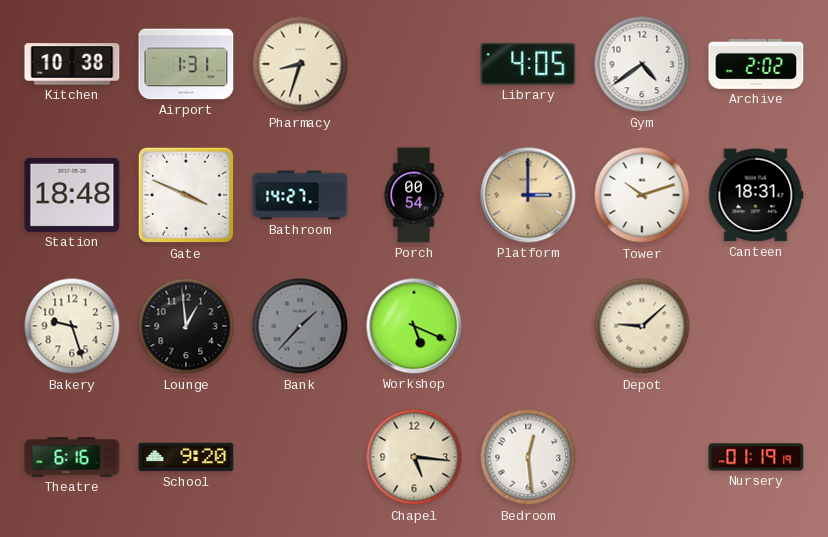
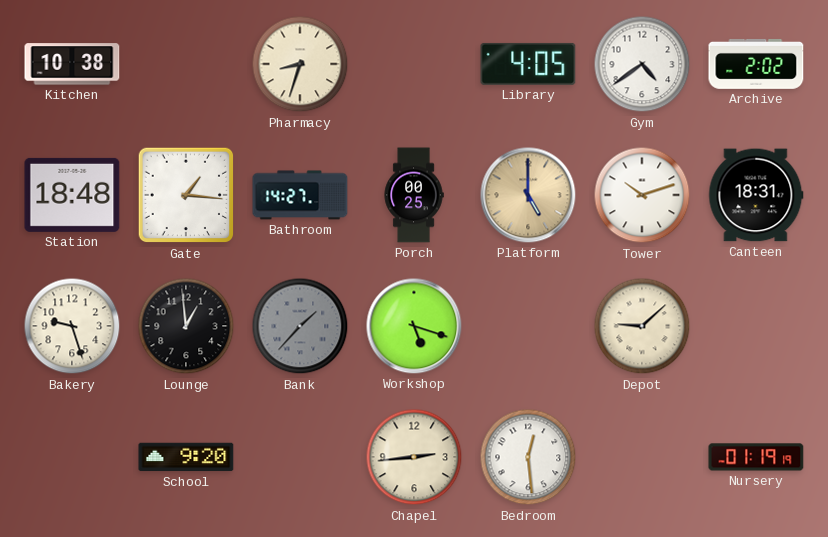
Airport: 1:31 -> none
Gate: 3:49 -> 1:16
Porch: 00:54 -> 00:25
Platform: 3:00 -> 5:00
Workshop: 5:19 -> 5:18
Theatre: 6:16 -> none
Chapel: 5:16 -> 2:44
